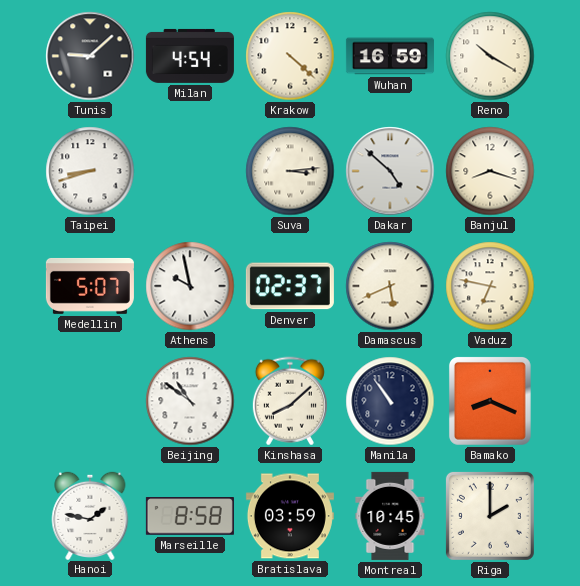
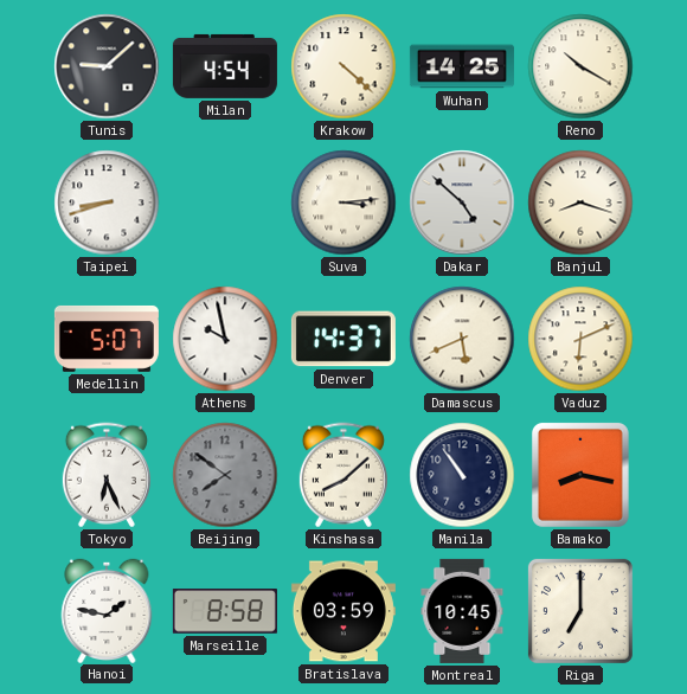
Wuhan: 16:59 -> 14:25
Denver: 02:37 -> 14:37
Vaduz: 6:47 -> 6:11
Tokyo: none -> 6:26
Beijing: 10:51 -> 7:51
Beijing dial: white -> grey
Bamako: 8:19 -> 8:17
Riga: 2:00 -> 7:00
